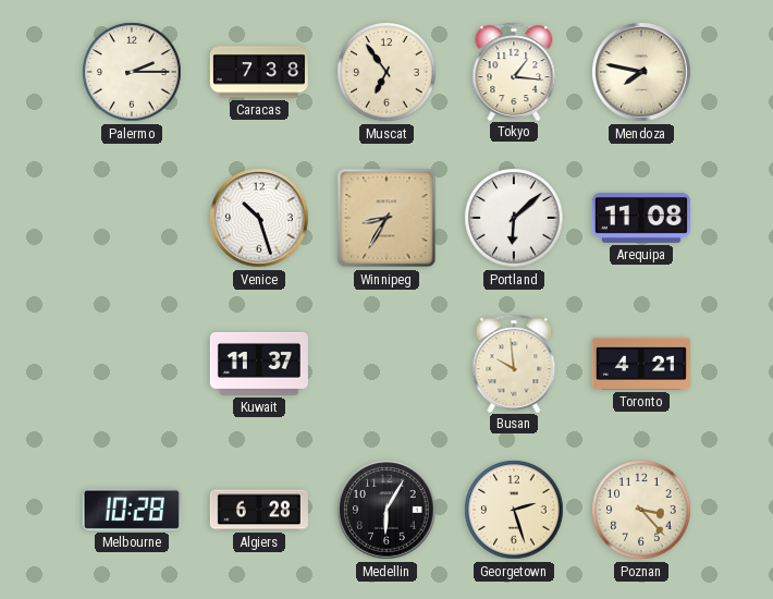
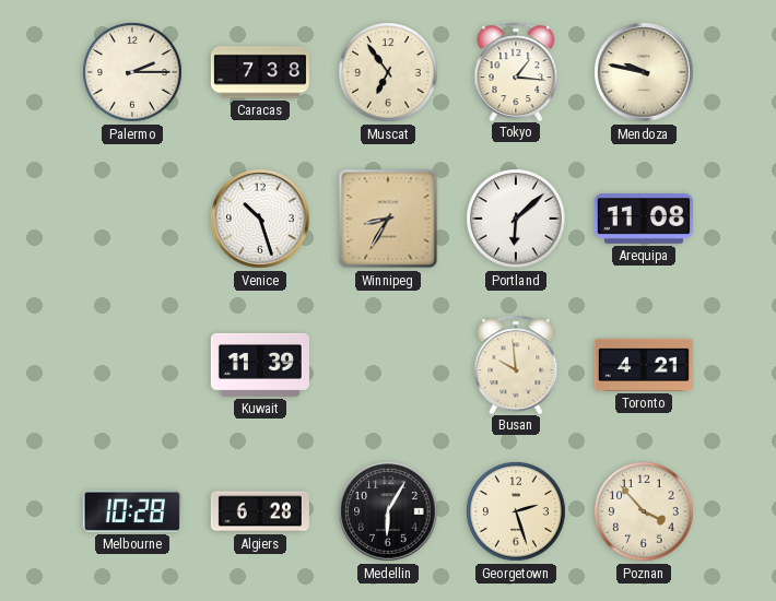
Mendoza: 7:47 -> 9:47
Kuwait: 11:37 -> 11:39
Poznan: 3:23 -> 3:53
